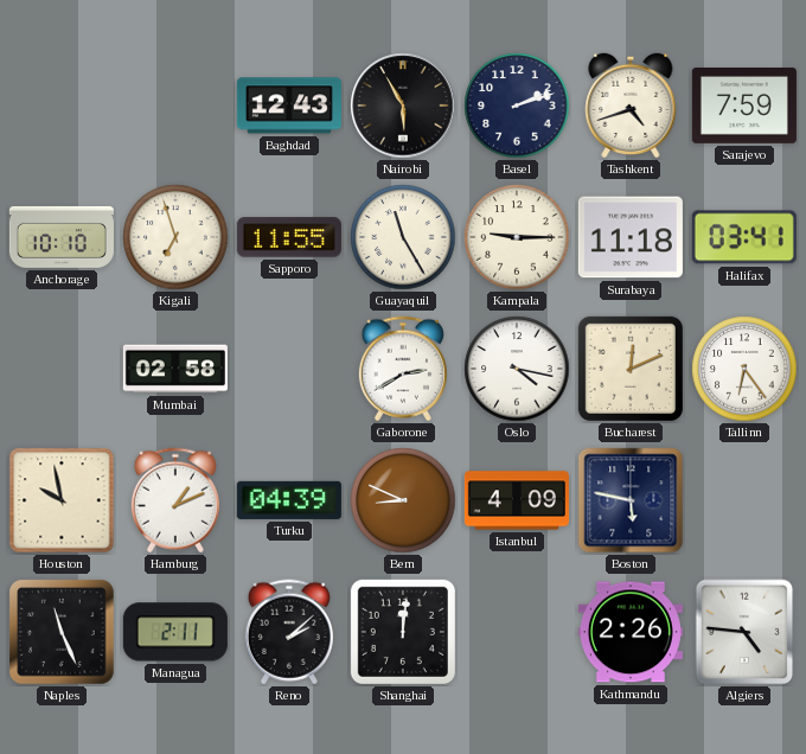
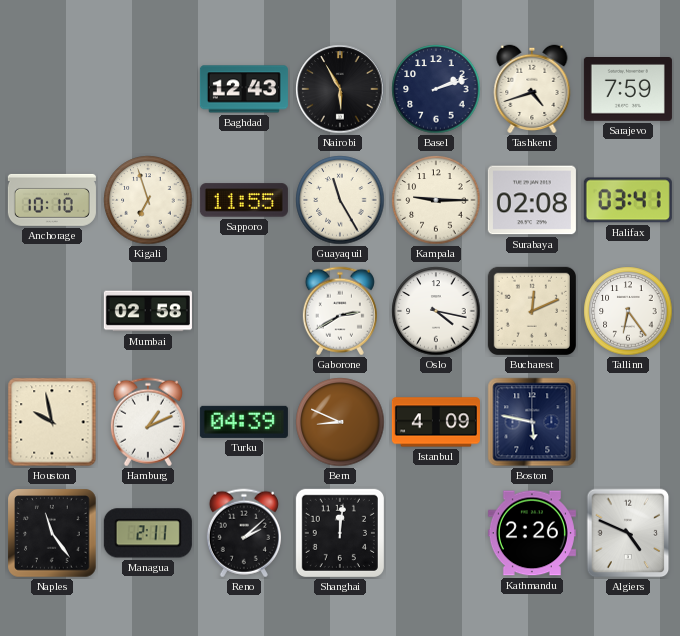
Surabaya: 11:18 -> 02:08
Naples: 11:26 -> 11:24
Algiers: 4:46 -> 4:49
